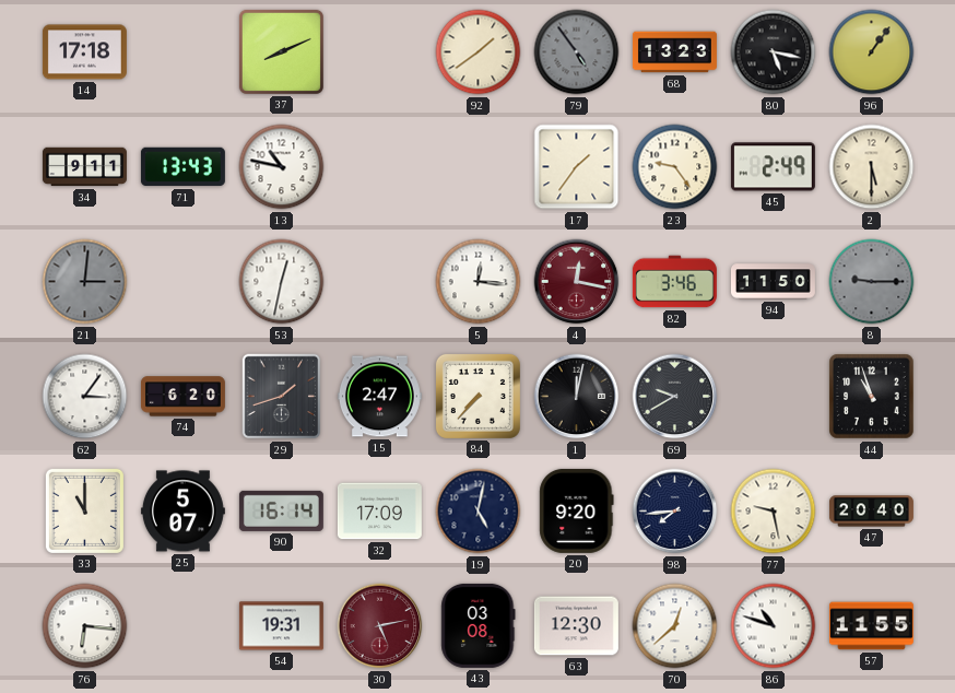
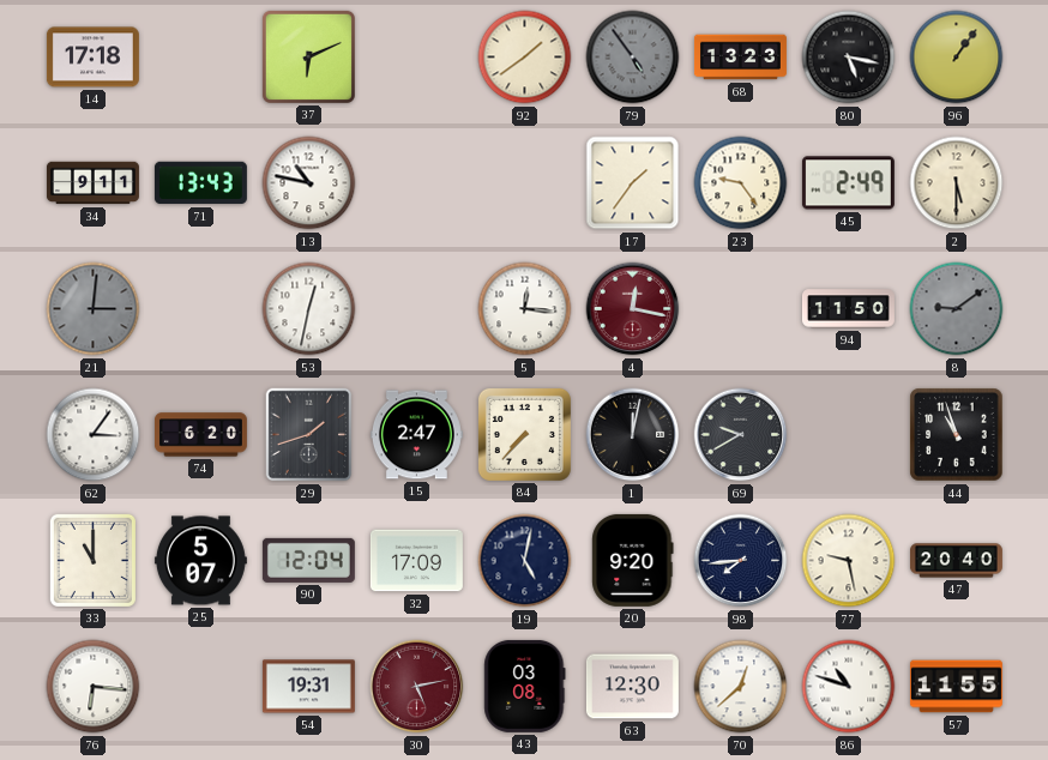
37: 8:11 -> 6:11
82: 3:46 -> none
8: 9:15 -> 9:09
90: 16:14 -> 12:04
